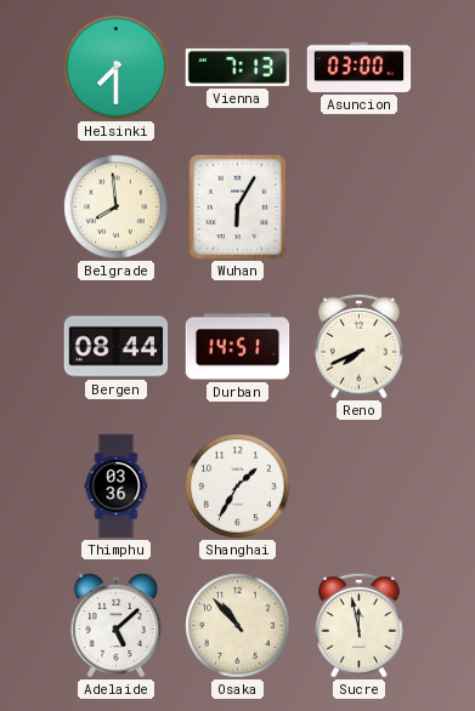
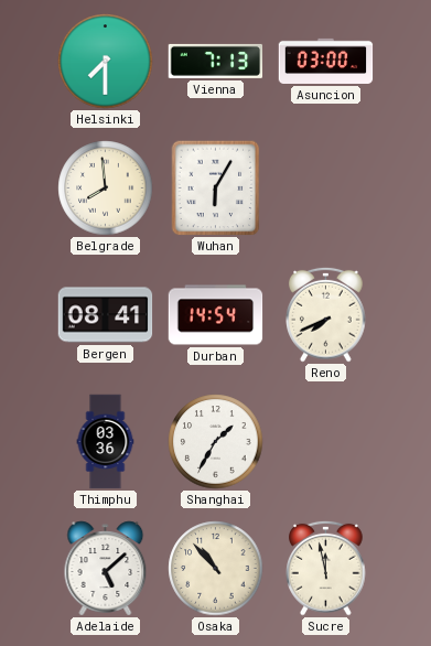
Bergen: 08:44 -> 08:41
Durban: 14:51 -> 14:54
